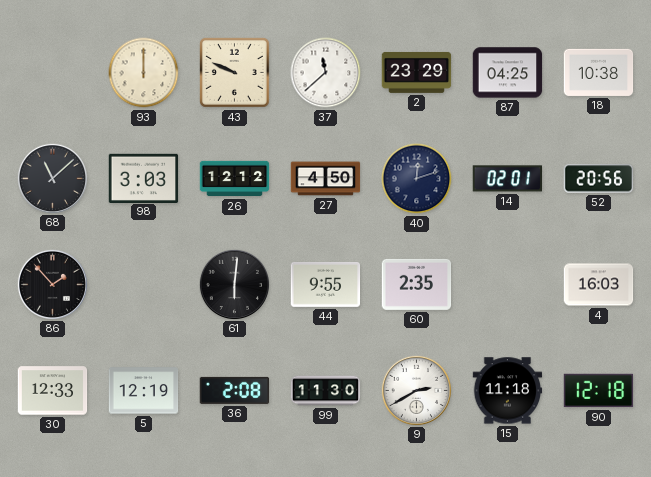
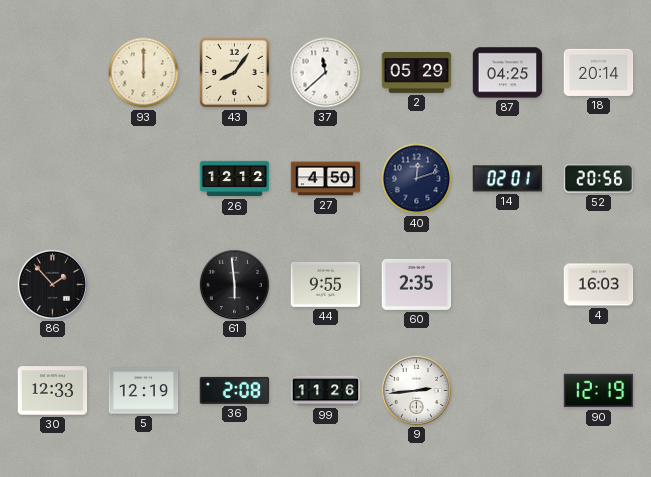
43: 9:49 -> 8:06
2: 23:29 -> 05:29
18: 10:38 -> 20:14
68: 11:08 -> none
98: 3:03 -> none
61: 6:01 -> 5:59
99: 11:30 -> 11:26
9: 2:40 -> 2:44
15: 11:18 -> none
90: 12:18 -> 12:19
